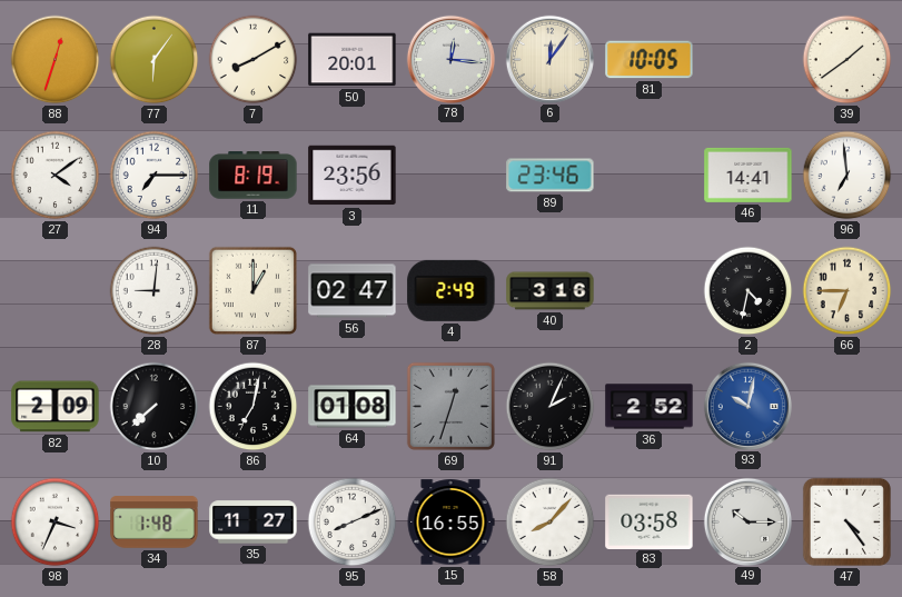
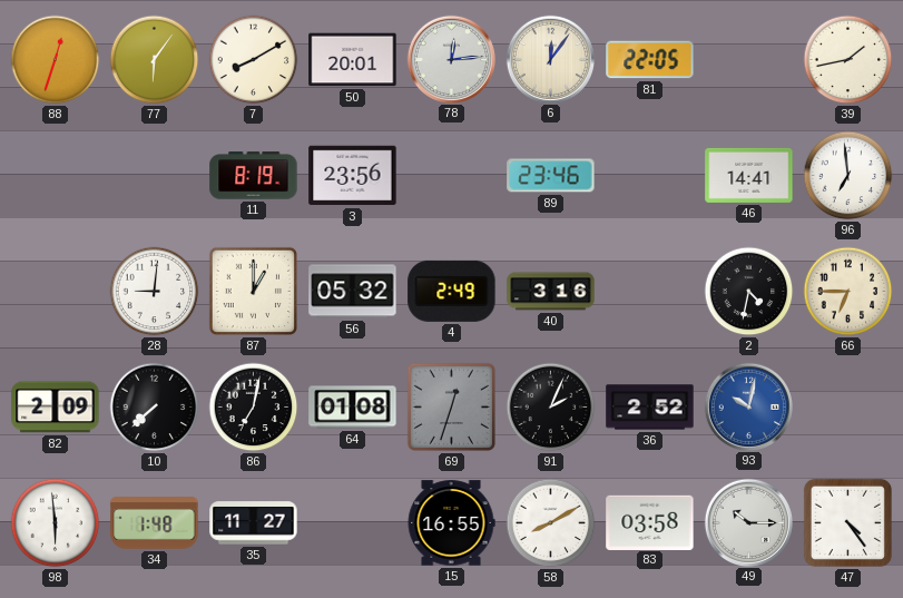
78: 12:16 -> 12:14
81: 10:05 -> 22:05
39: 1:39 -> 1:43
27: 4:09 -> none
94: 7:15 -> none
56: 02:47 -> 05:32
98: 3:34 -> 5:59
95: 8:11 -> none
58: 8:07 -> 8:10
